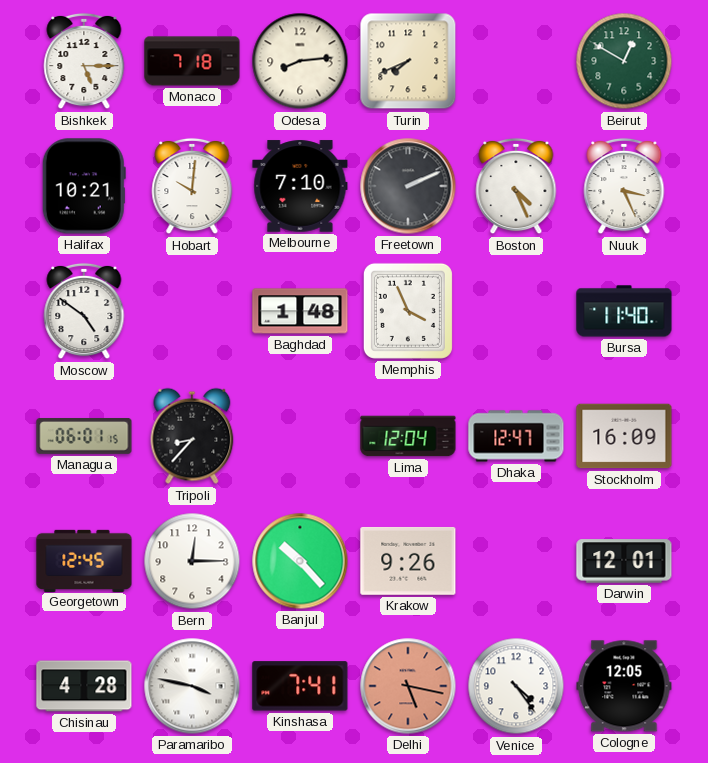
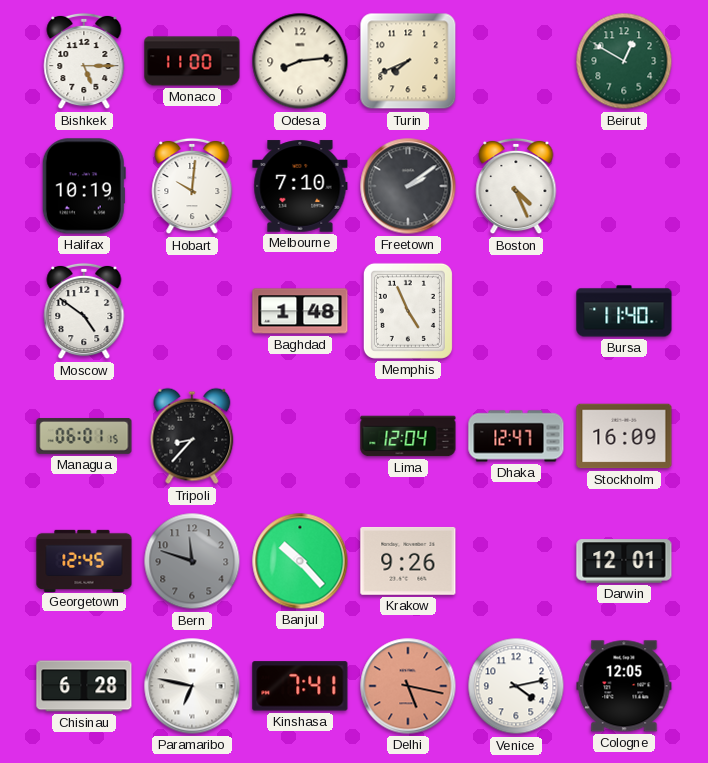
Monaco: 7:18 -> 11:00
Halifax: 10:21 -> 10:19
Freetown: 2:11 -> 2:09
Nuuk: 3:26 -> none
Memphis: 3:56 -> 4:56
Bern: 12:15 -> 11:48
Bern dial: white -> grey
Chisinau: 4:28 -> 6:28
Paramaribo: 3:47 -> 6:47
Venice: 4:24 -> 4:13
